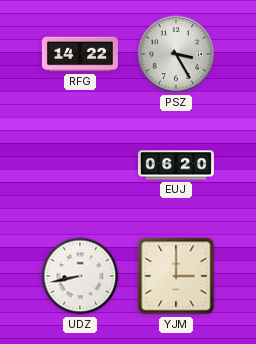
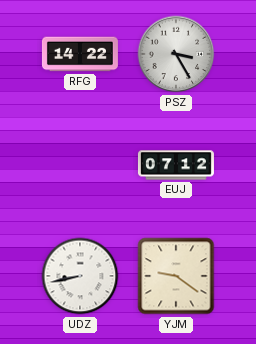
EUJ: 06:20 -> 07:12
YJM: 3:00 -> 9:21
